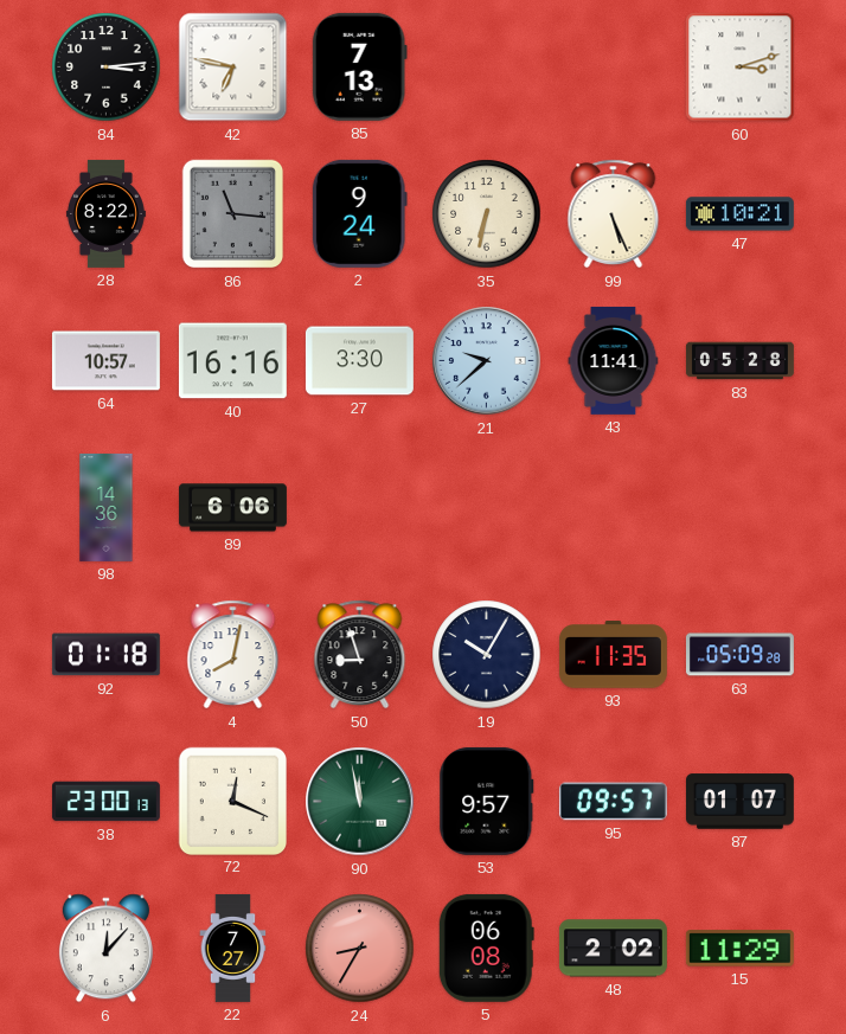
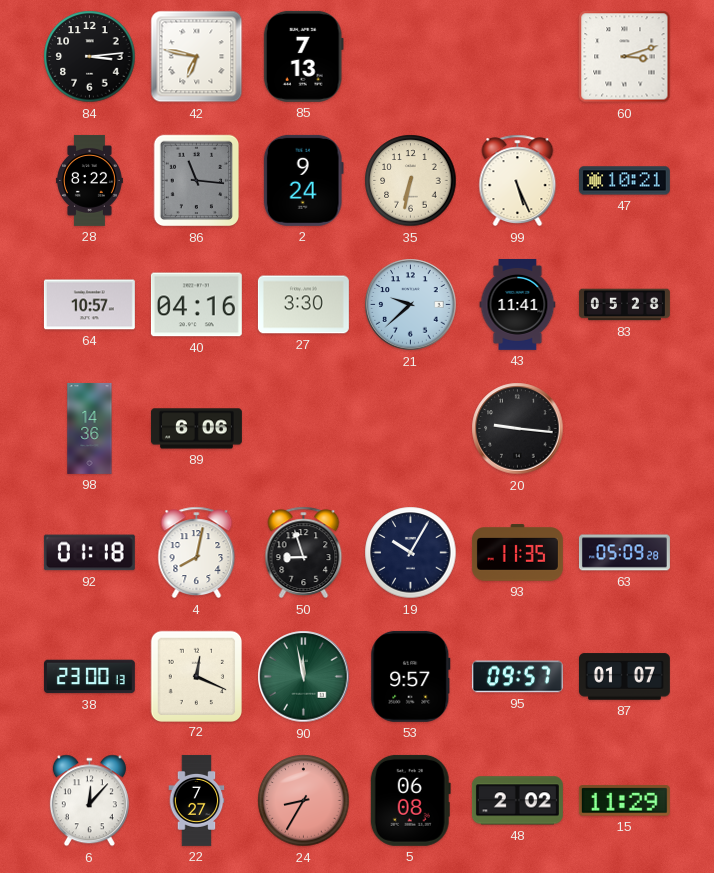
40: 16:16 -> 04:16
20: none -> 9:16
